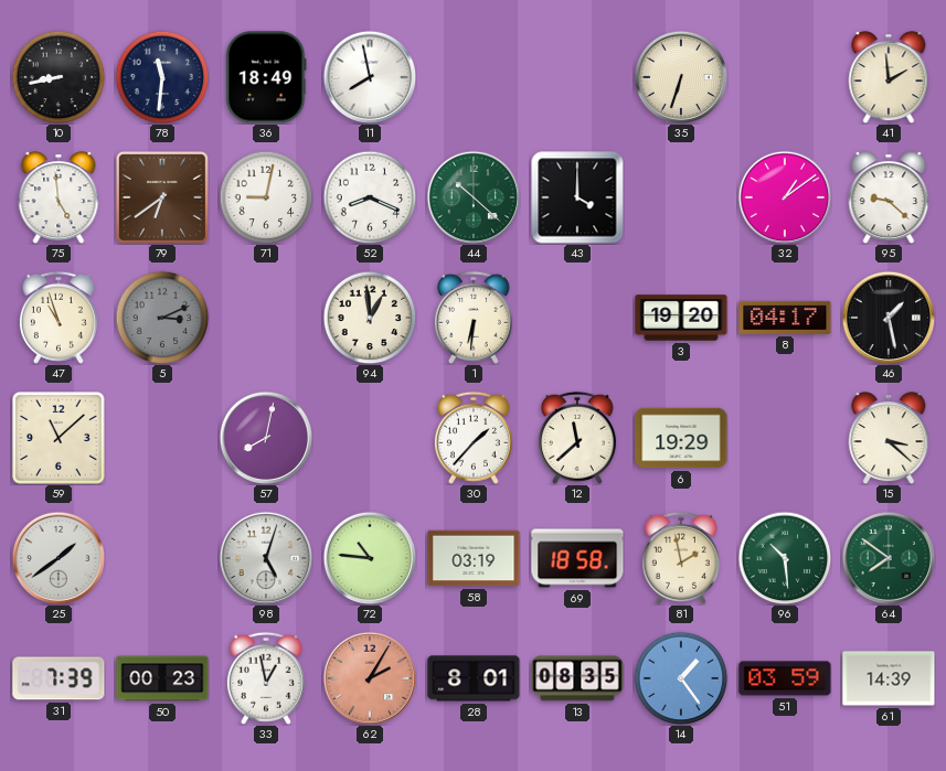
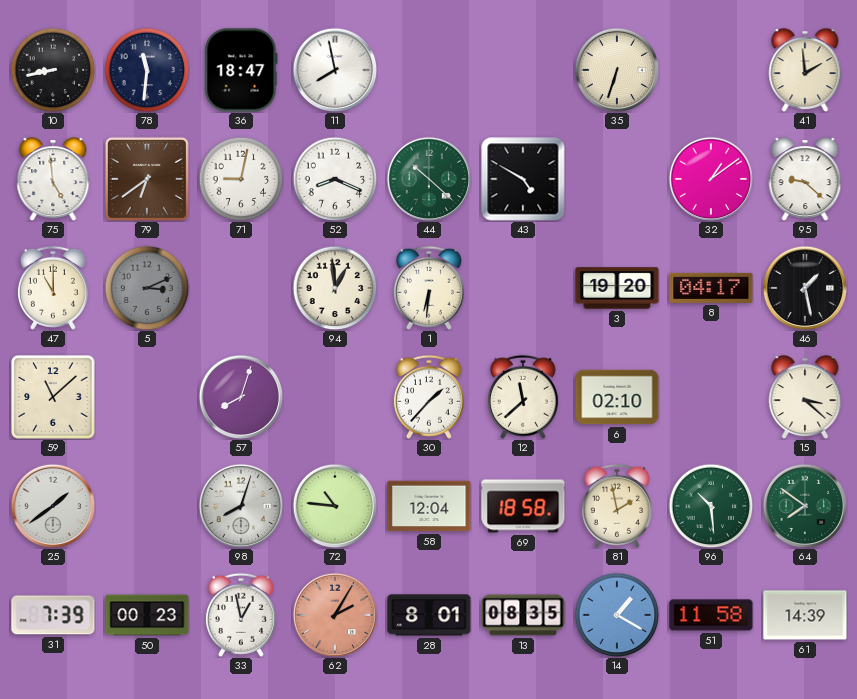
36: 18:49 -> 18:47
43: 4:00 -> 4:50
47: 10:57 -> 11:00
57: 8:02 -> 8:03
6: 19:29 -> 02:10
98: 5:03 -> 8:03
58: 03:19 -> 12:04
14: 1:24 -> 1:20
51: 03:59 -> 11:58
